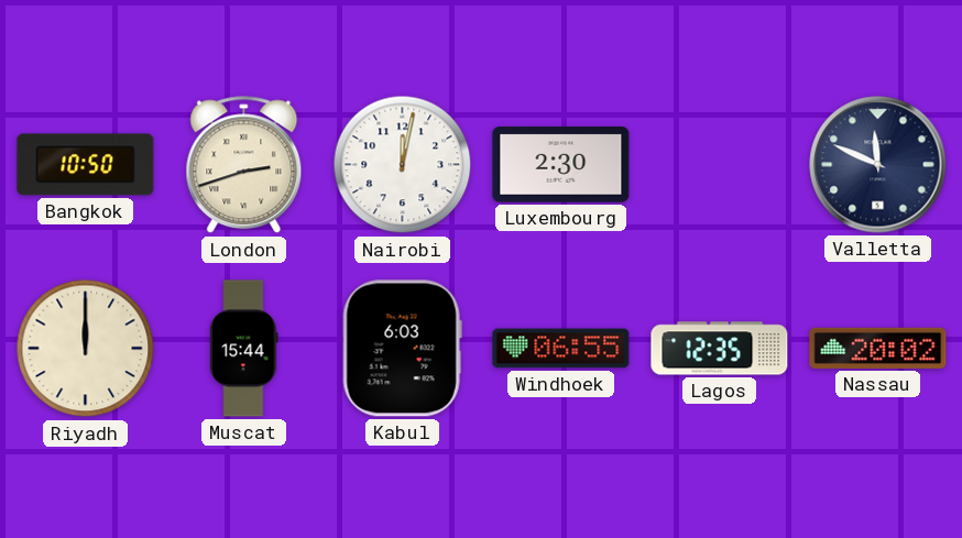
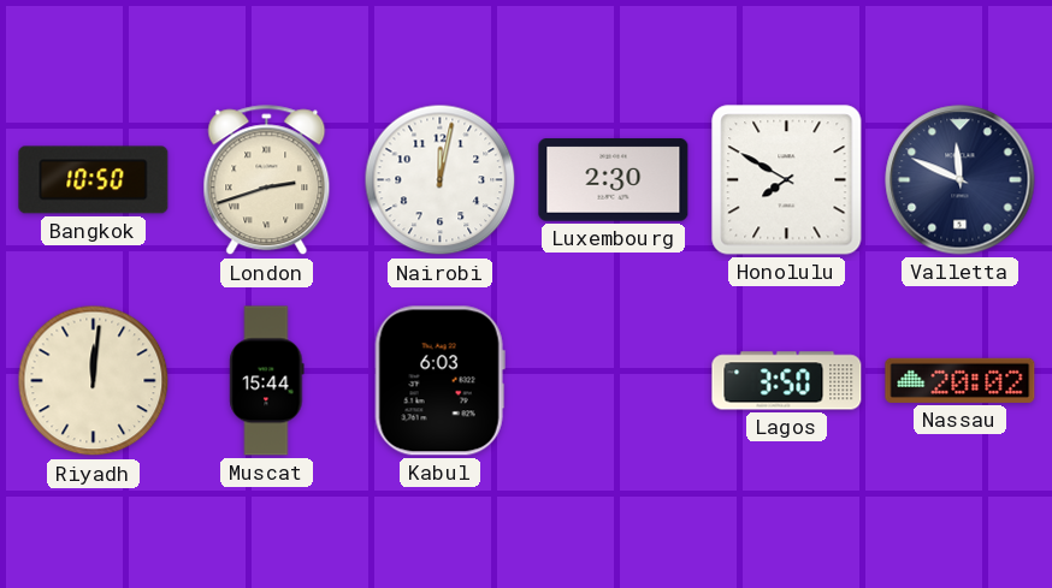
Honolulu: none -> 7:50
Riyadh: 12:00 -> 12:01
Windhoek: 06:55 -> none
Lagos: 12:35 -> 3:50
